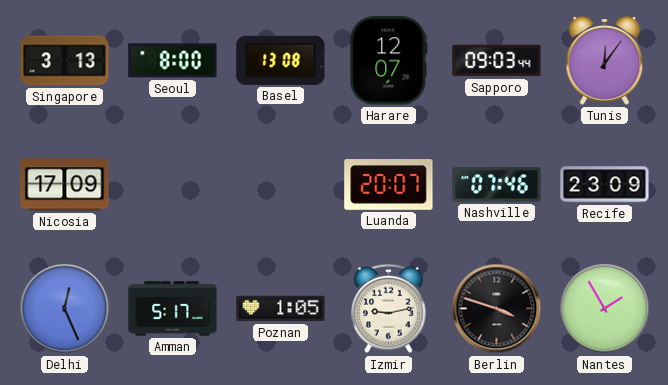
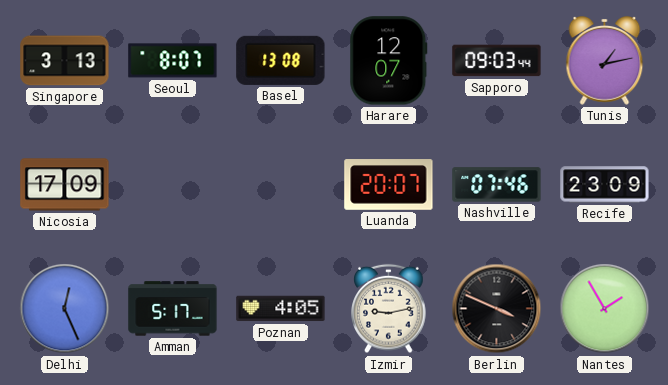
Seoul: 8:00 -> 8:07
Tunis: 12:06 -> 1:13
Poznan: 1:05 -> 4:05
Berlin: 3:48 -> 3:49
